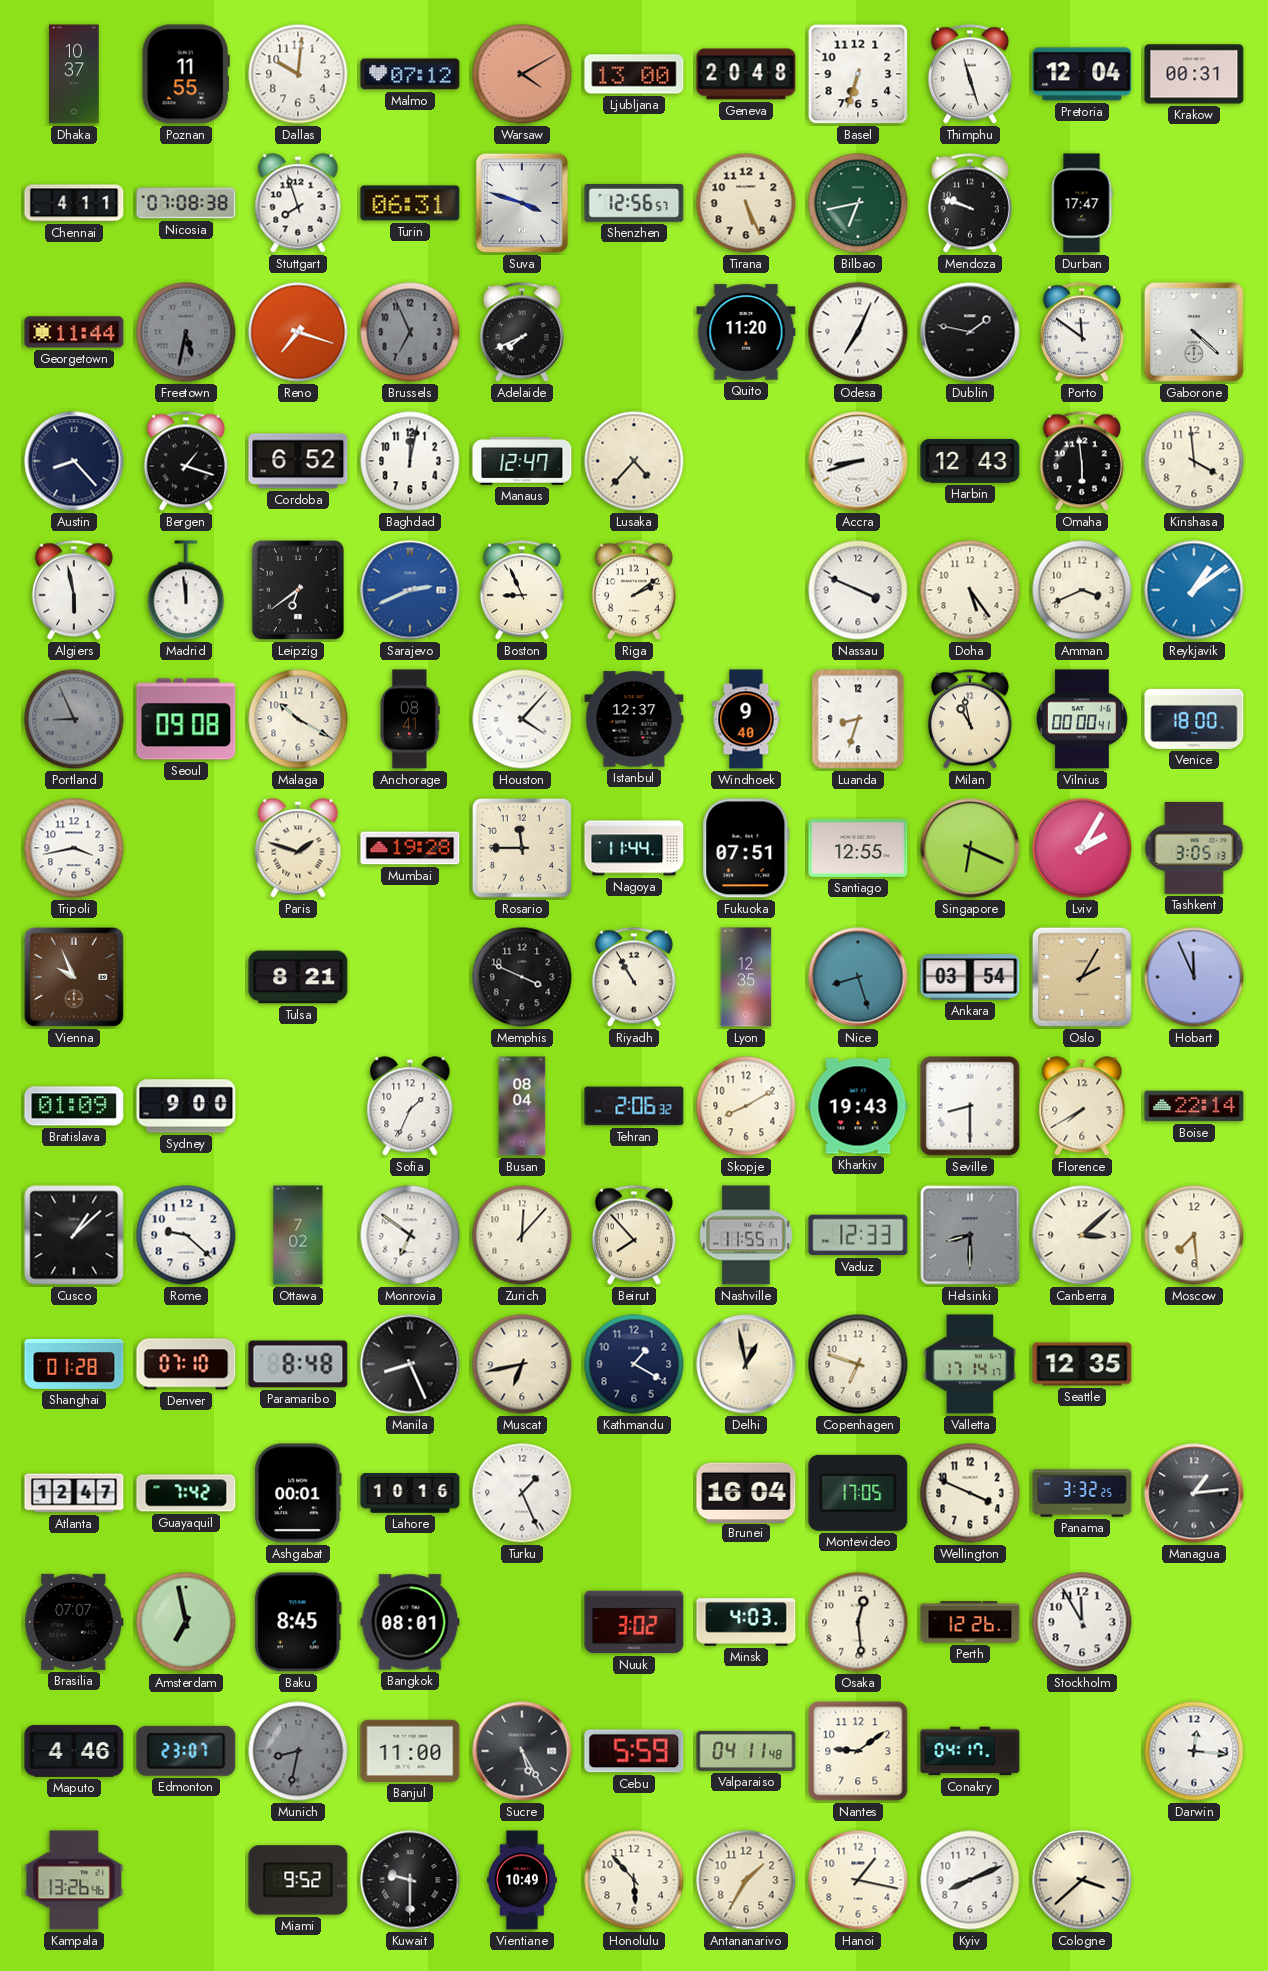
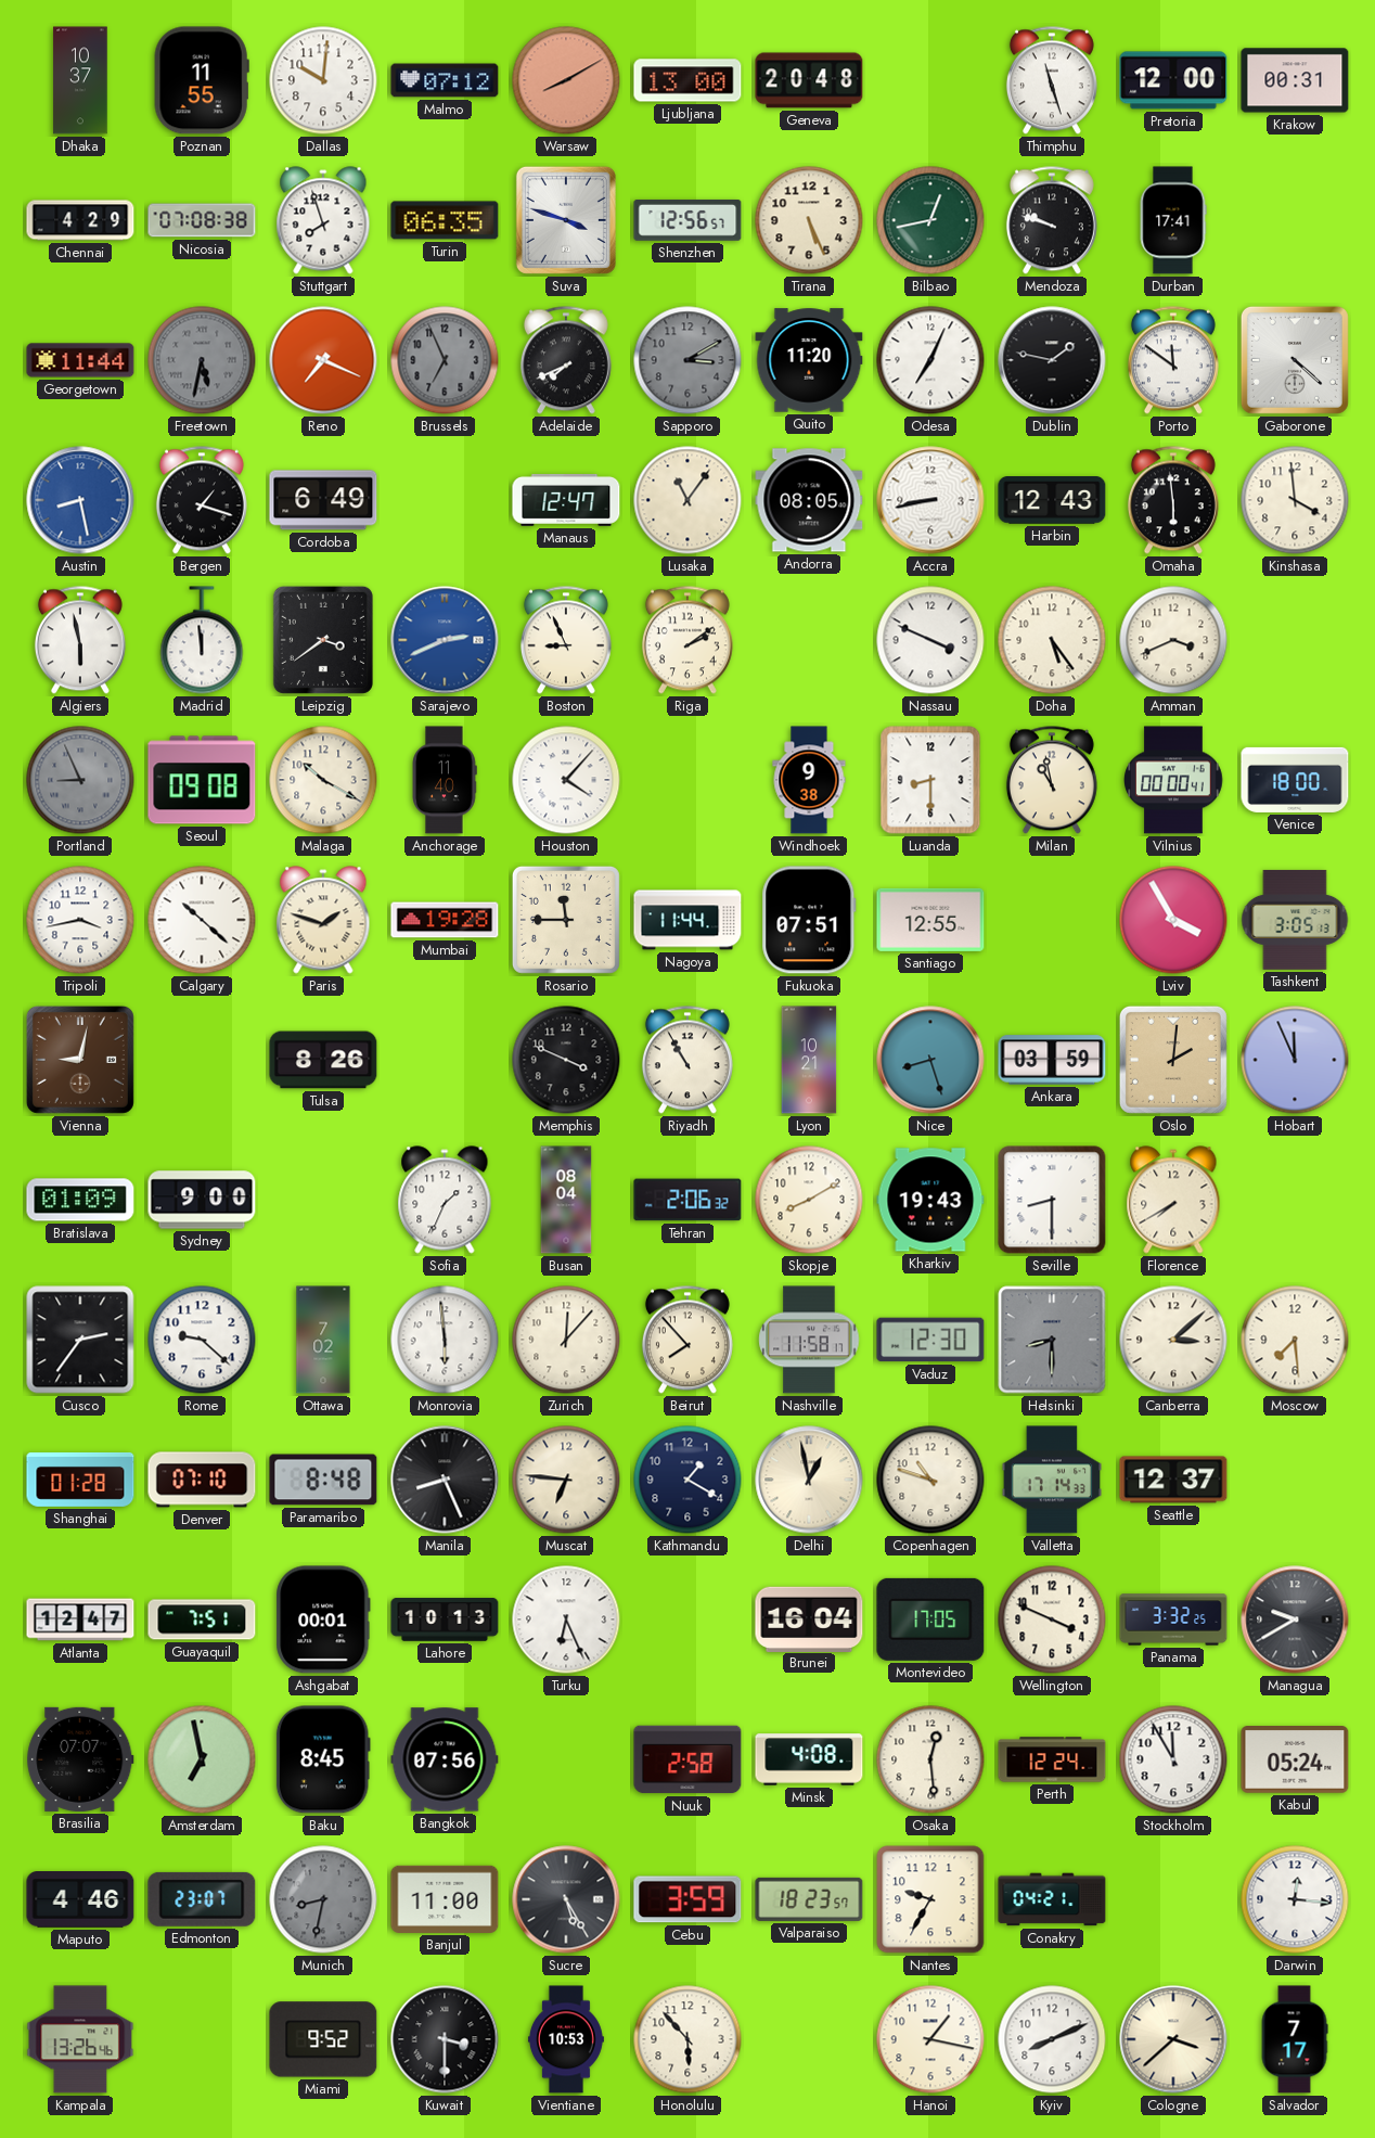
Warsaw: 4:10 -> 8:10
Basel: 6:33 -> none
Pretoria: 12:04 -> 12:00
Chennai: 4:11 -> 4:29
Turin: 06:31 -> 06:35
Bilbao: 6:43 -> 12:43
Durban: 17:47 -> 17:41
Reno: 7:18 -> 7:19
Sapporo: none -> 3:10
Austin: 8:23 -> 8:28
Austin dial: navy -> blue
Cordoba: 6:52 -> 6:49
Baghdad: 12:02 -> none
Lusaka: 4:37 -> 11:06
Andorra: none -> 08:05
Accra: 8:42 -> 8:43
Leipzig: 6:39 -> 3:39
Reykjavik: 1:09 -> none
Anchorage: 08:41 -> 11:40
Istanbul: 12:37 -> none
Windhoek: 9:40 -> 9:38
Luanda: 8:33 -> 8:30
Calgary: none -> 10:22
Singapore: 6:19 -> none
Lviv: 2:05 -> 3:55
Vienna: 9:56 -> 9:02
Tulsa: 8:21 -> 8:26
Lyon: 12:35 -> 10:21
Ankara: 03:54 -> 03:59
Oslo: 2:05 -> 2:01
Boise: 22:14 -> none
Cusco: 1:08 -> 2:36
Monrovia: 6:51 -> 5:59
Nashville: 11:55 -> 11:58
Vaduz: 12:33 -> 12:30
Muscat: 6:43 -> 6:46
Copenhagen: 6:48 -> 10:48
Valletta: 17:14:17 -> 17:14:33
Seattle: 12:35 -> 12:37
Guayaquil: 7:42 -> 7:51
Lahore: 10:16 -> 10:13
Turku: 1:26 -> 6:26
Managua: 1:14 -> 9:40
Bangkok: 08:01 -> 07:56
Nuuk: 3:02 -> 2:58
Minsk: 4:03 -> 4:08
Perth: 12:26 -> 12:24
Kabul: none -> 05:24
Cebu: 5:59 -> 3:59
Valparaiso: 04:11 -> 18:23
Nantes: 9:09 -> 9:35
Conakry: 04:17 -> 04:21
Kuwait: 9:30 -> 3:30
Vientiane: 10:49 -> 10:53
Antananarivo: 1:35 -> none
Salvador: none -> 7:17
